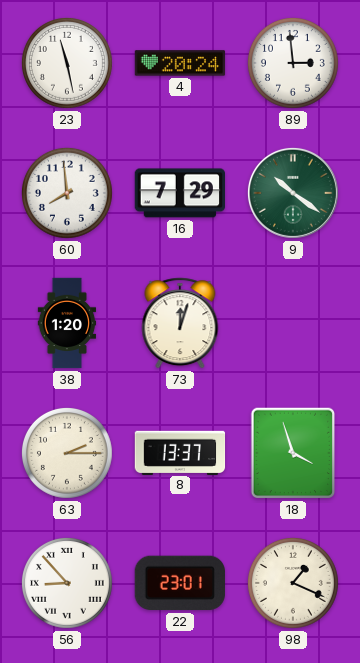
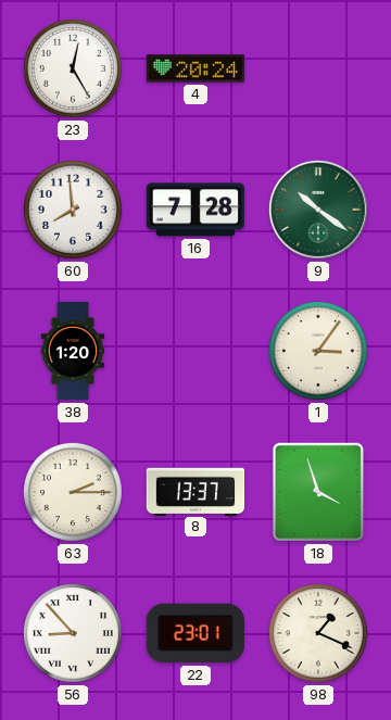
23: 11:28 -> 12:25
89: 2:59 -> none
16: 7:29 -> 7:28
73: 12:03 -> none
1: none -> 3:06
